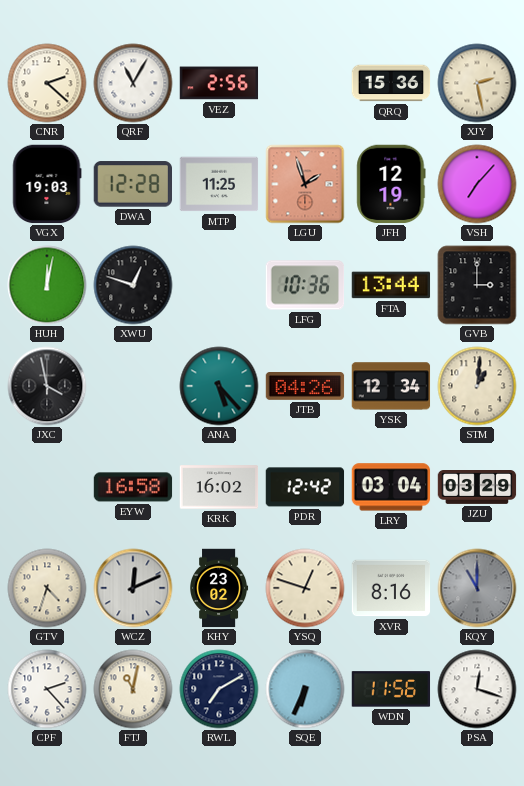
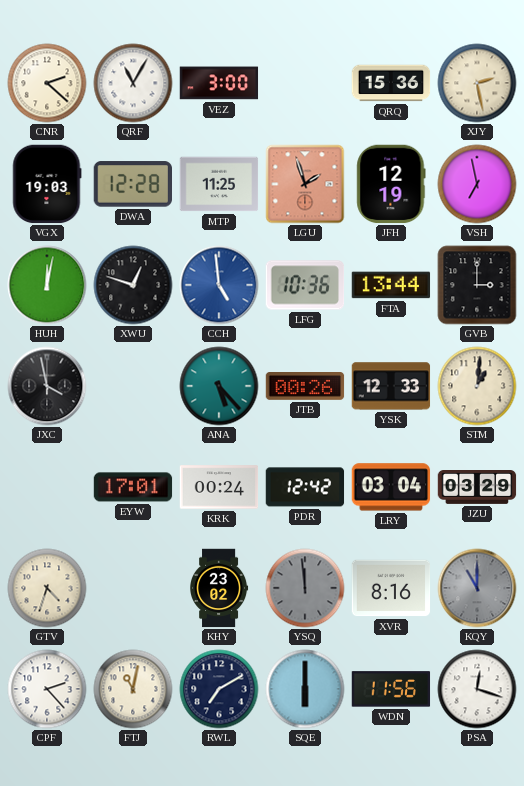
VEZ: 2:56 -> 3:00
VSH: 7:07 -> 6:58
CCH: none -> 4:59
JTB: 04:26 -> 00:26
YSK: 12:34 -> 12:33
EYW: 16:58 -> 17:01
KRK: 16:02 -> 00:24
WCZ: 12:11 -> none
YSQ: 12:48 -> 11:59
YSQ dial: cream -> grey
SQE: 6:34 -> 6:00
